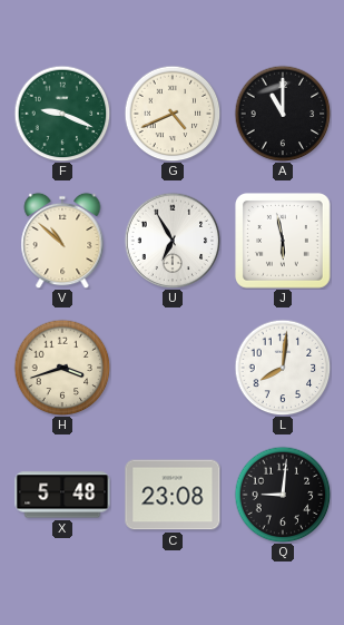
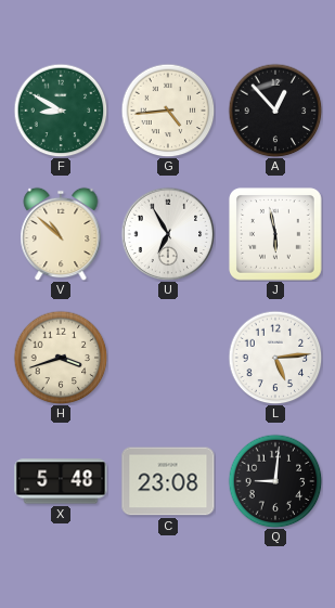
F: 9:19 -> 8:50
G: 4:41 -> 4:44
A: 11:00 -> 12:53
L: 8:01 -> 5:14
